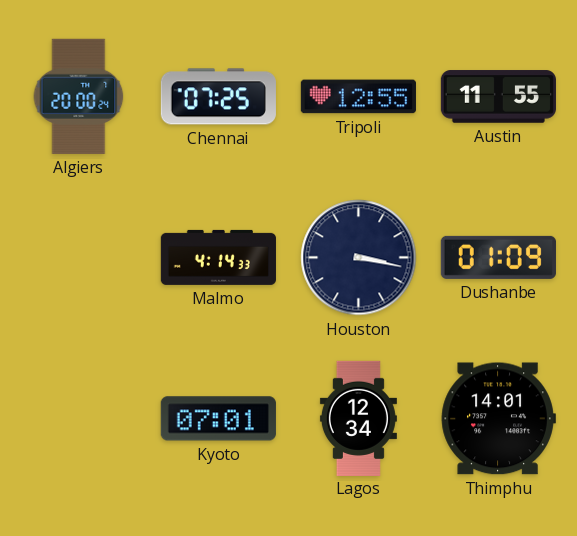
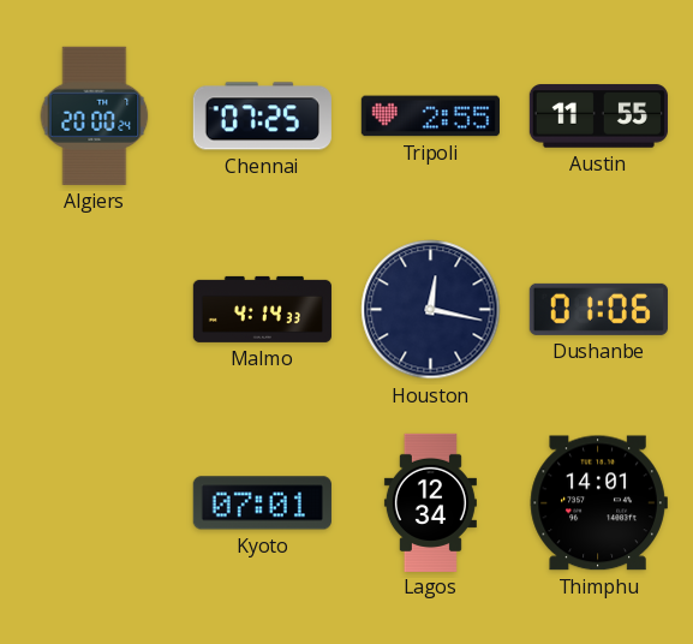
Tripoli: 12:55 -> 2:55
Houston: 3:17 -> 12:17
Dushanbe: 01:09 -> 01:06
